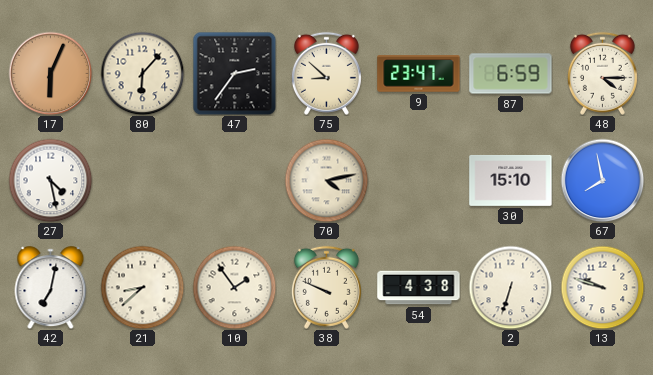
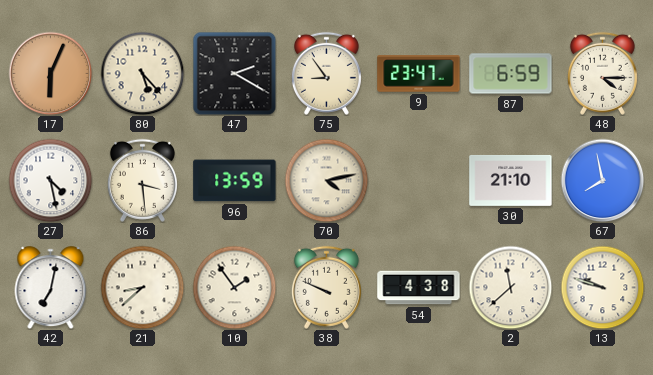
80: 6:07 -> 5:23
47: 2:36 -> 2:20
75: 8:52 -> 8:54
86: none -> 3:29
96: none -> 13:59
30: 15:10 -> 21:10
2: 6:33 -> 11:38
